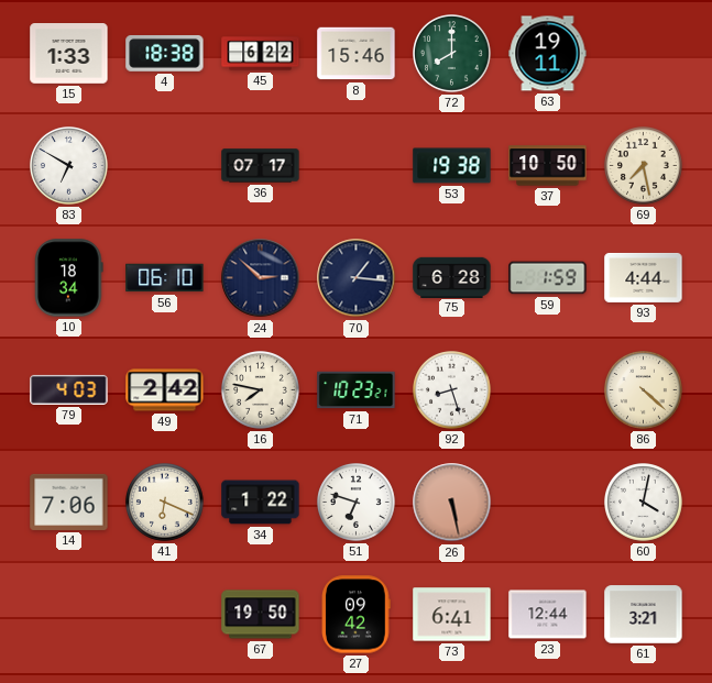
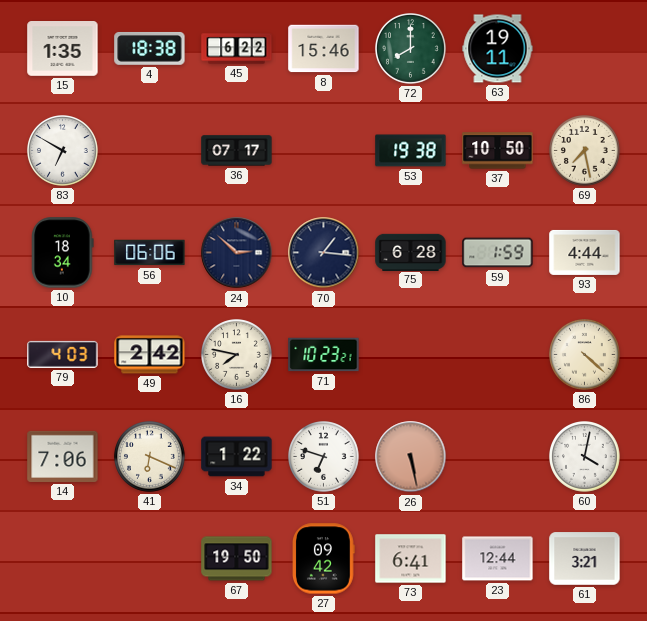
15: 1:33 -> 1:35
56: 06:10 -> 06:06
92: 8:27 -> none
